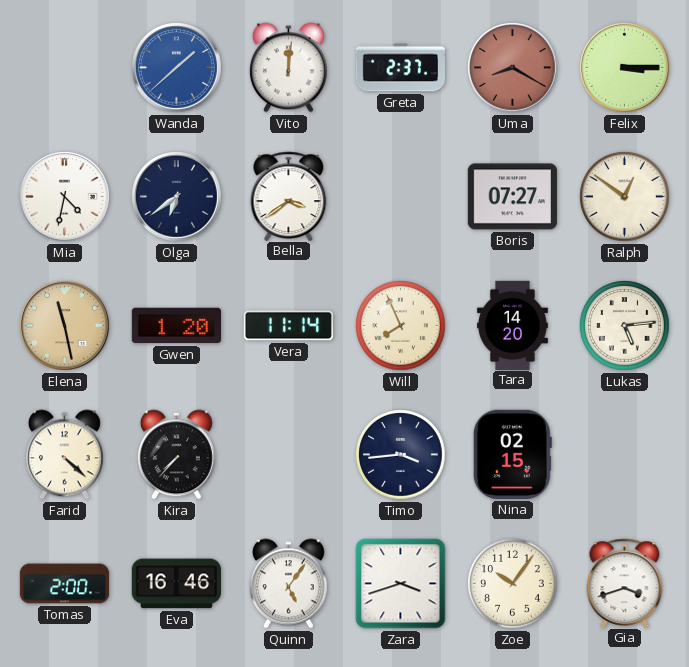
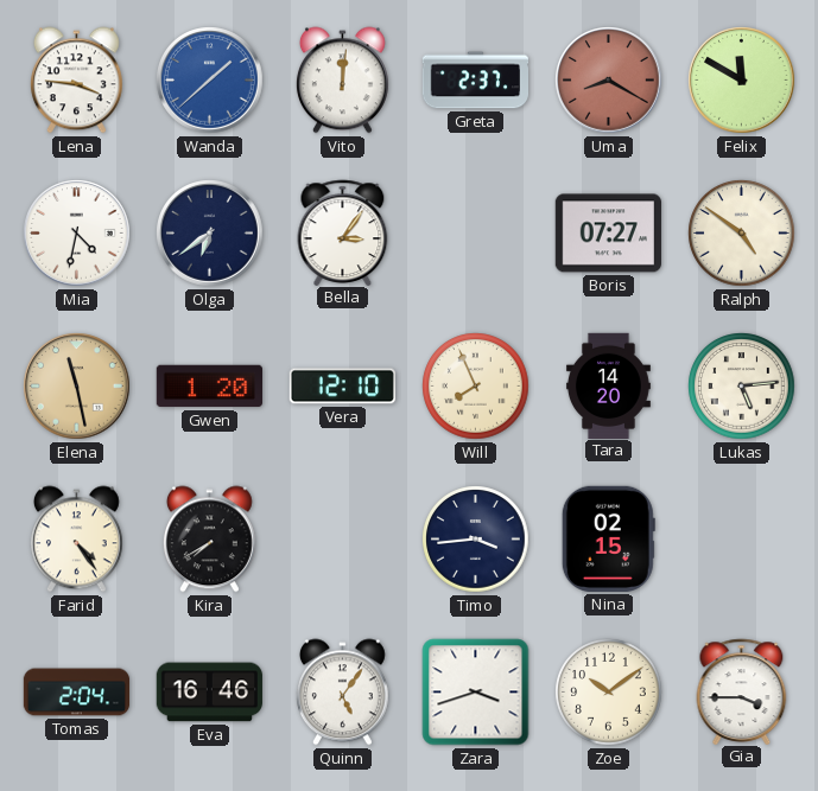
Lena: none -> 3:46
Felix: 3:15 -> 11:50
Bella: 3:39 -> 3:06
Ralph: 12:51 -> 4:51
Vera: 11:14 -> 12:10
Farid: 4:22 -> 4:24
Kira: 7:37 -> 7:40
Tomas: 2:00 -> 2:04
Zoe: 10:06 -> 10:09
Gia: 3:42 -> 3:45
